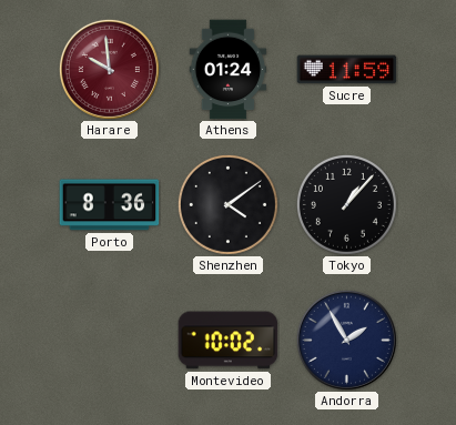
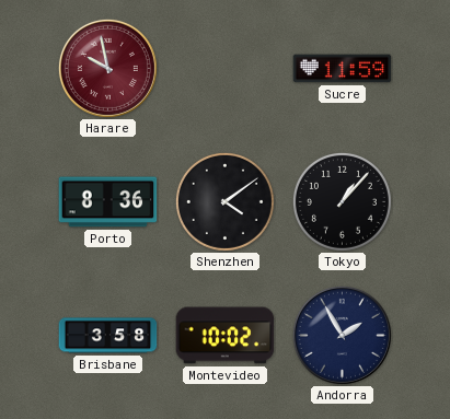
Harare: 9:59 -> 9:58
Athens: 01:24 -> none
Brisbane: none -> 3:58
